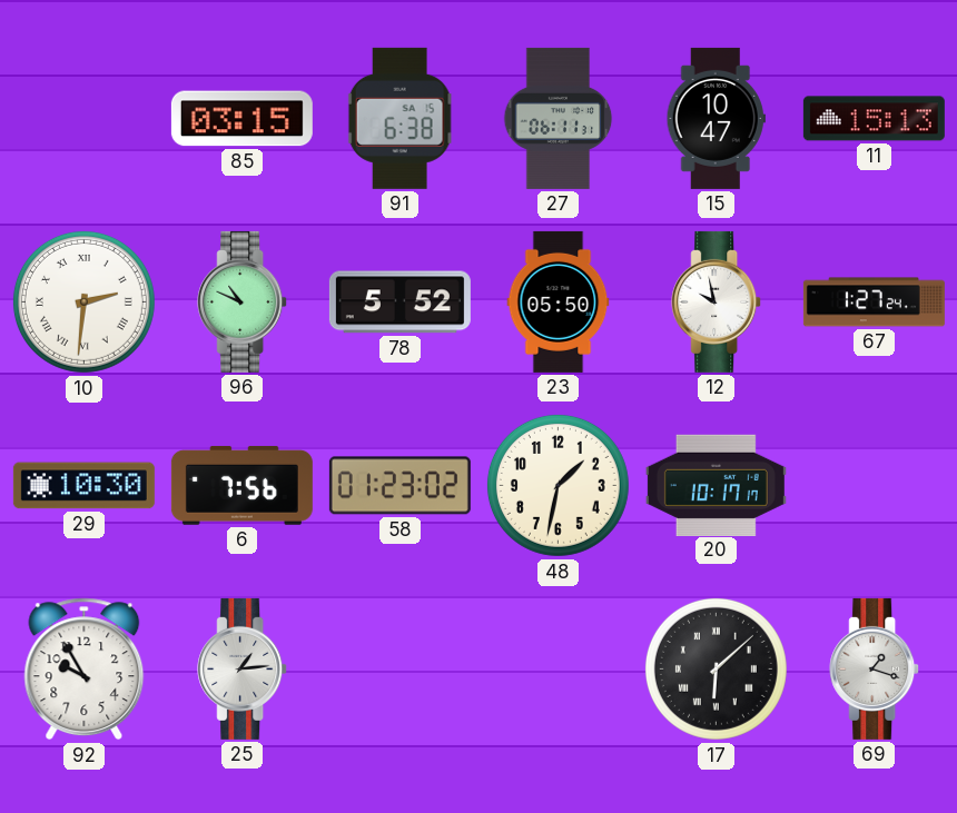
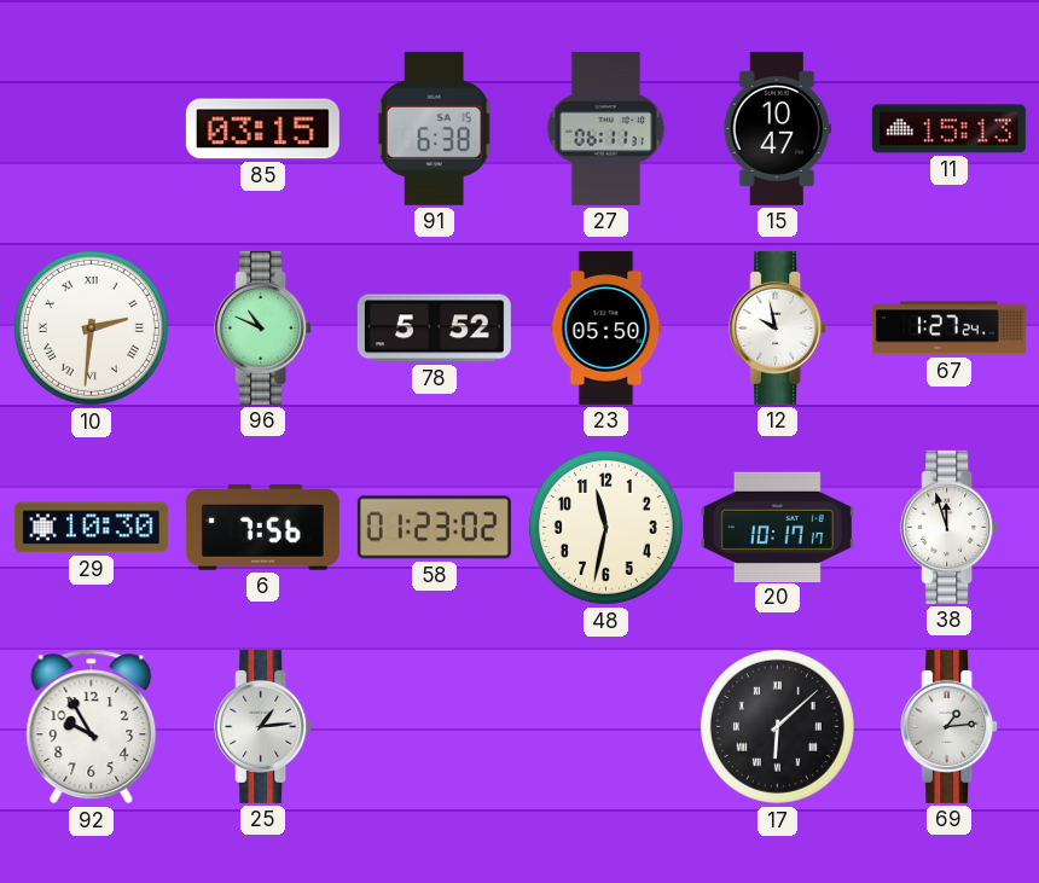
48: 1:32 -> 11:32
38: none -> 11:57
69: 1:18 -> 1:14
